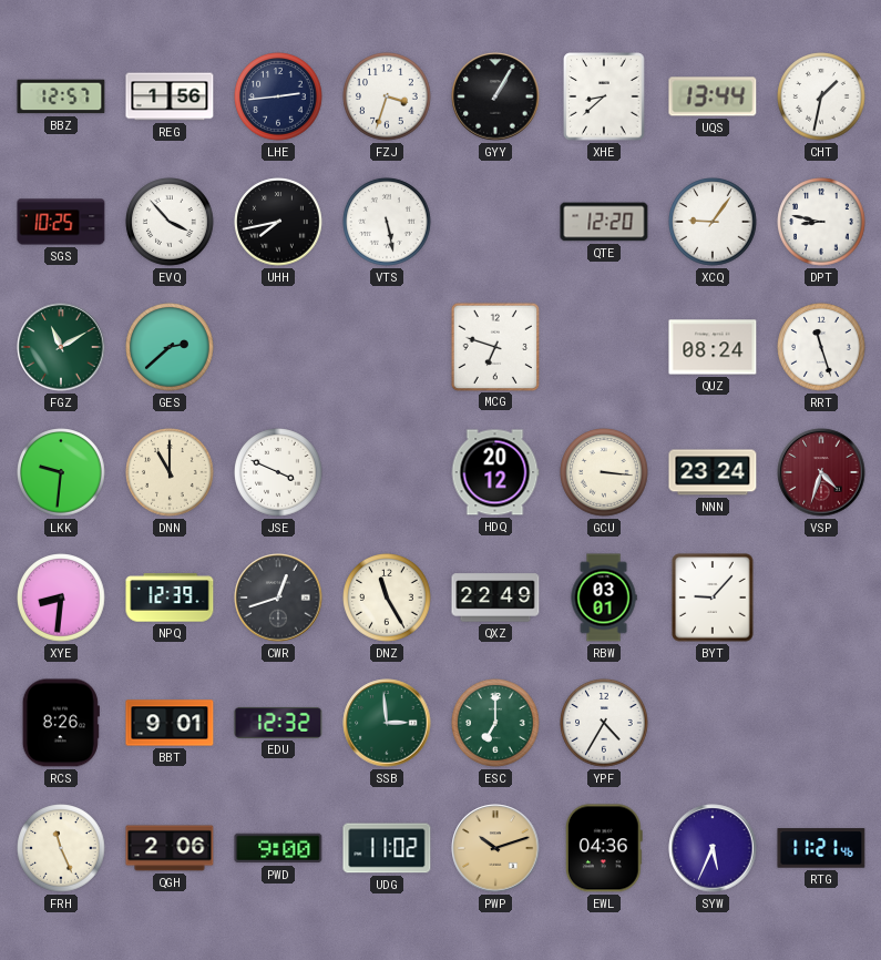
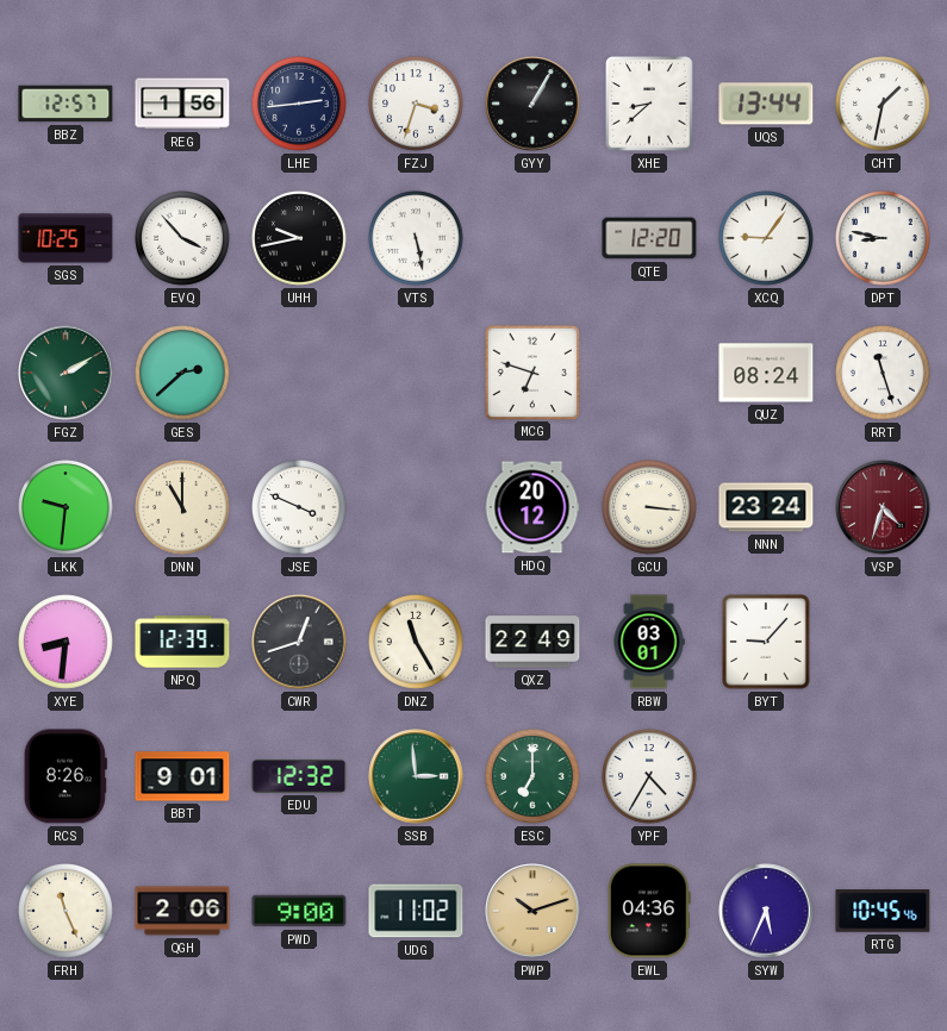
UHH: 7:43 -> 9:43
FGZ: 11:10 -> 2:10
RTG: 11:21 -> 10:45
